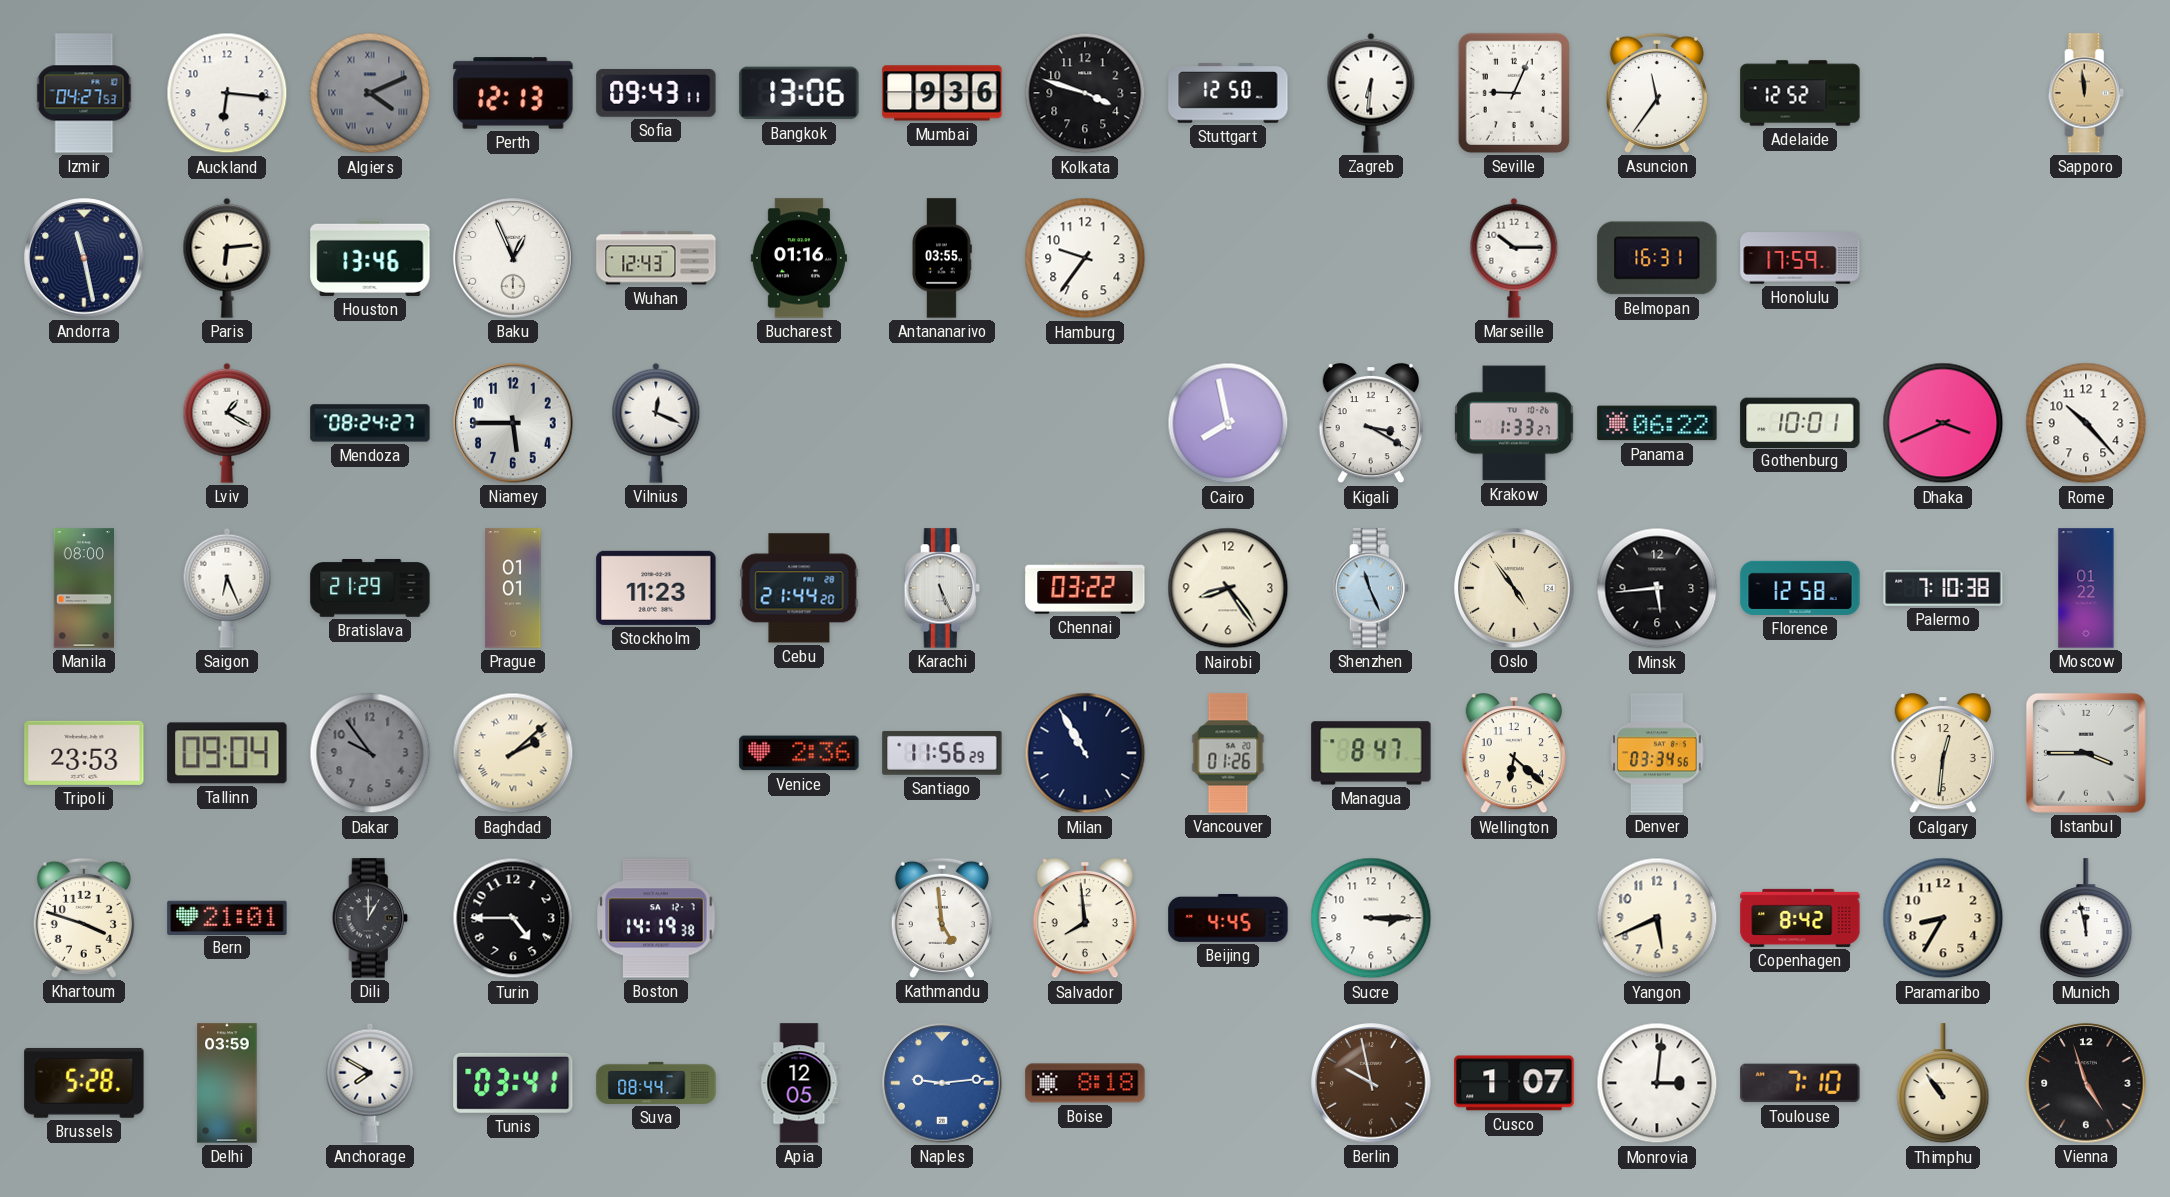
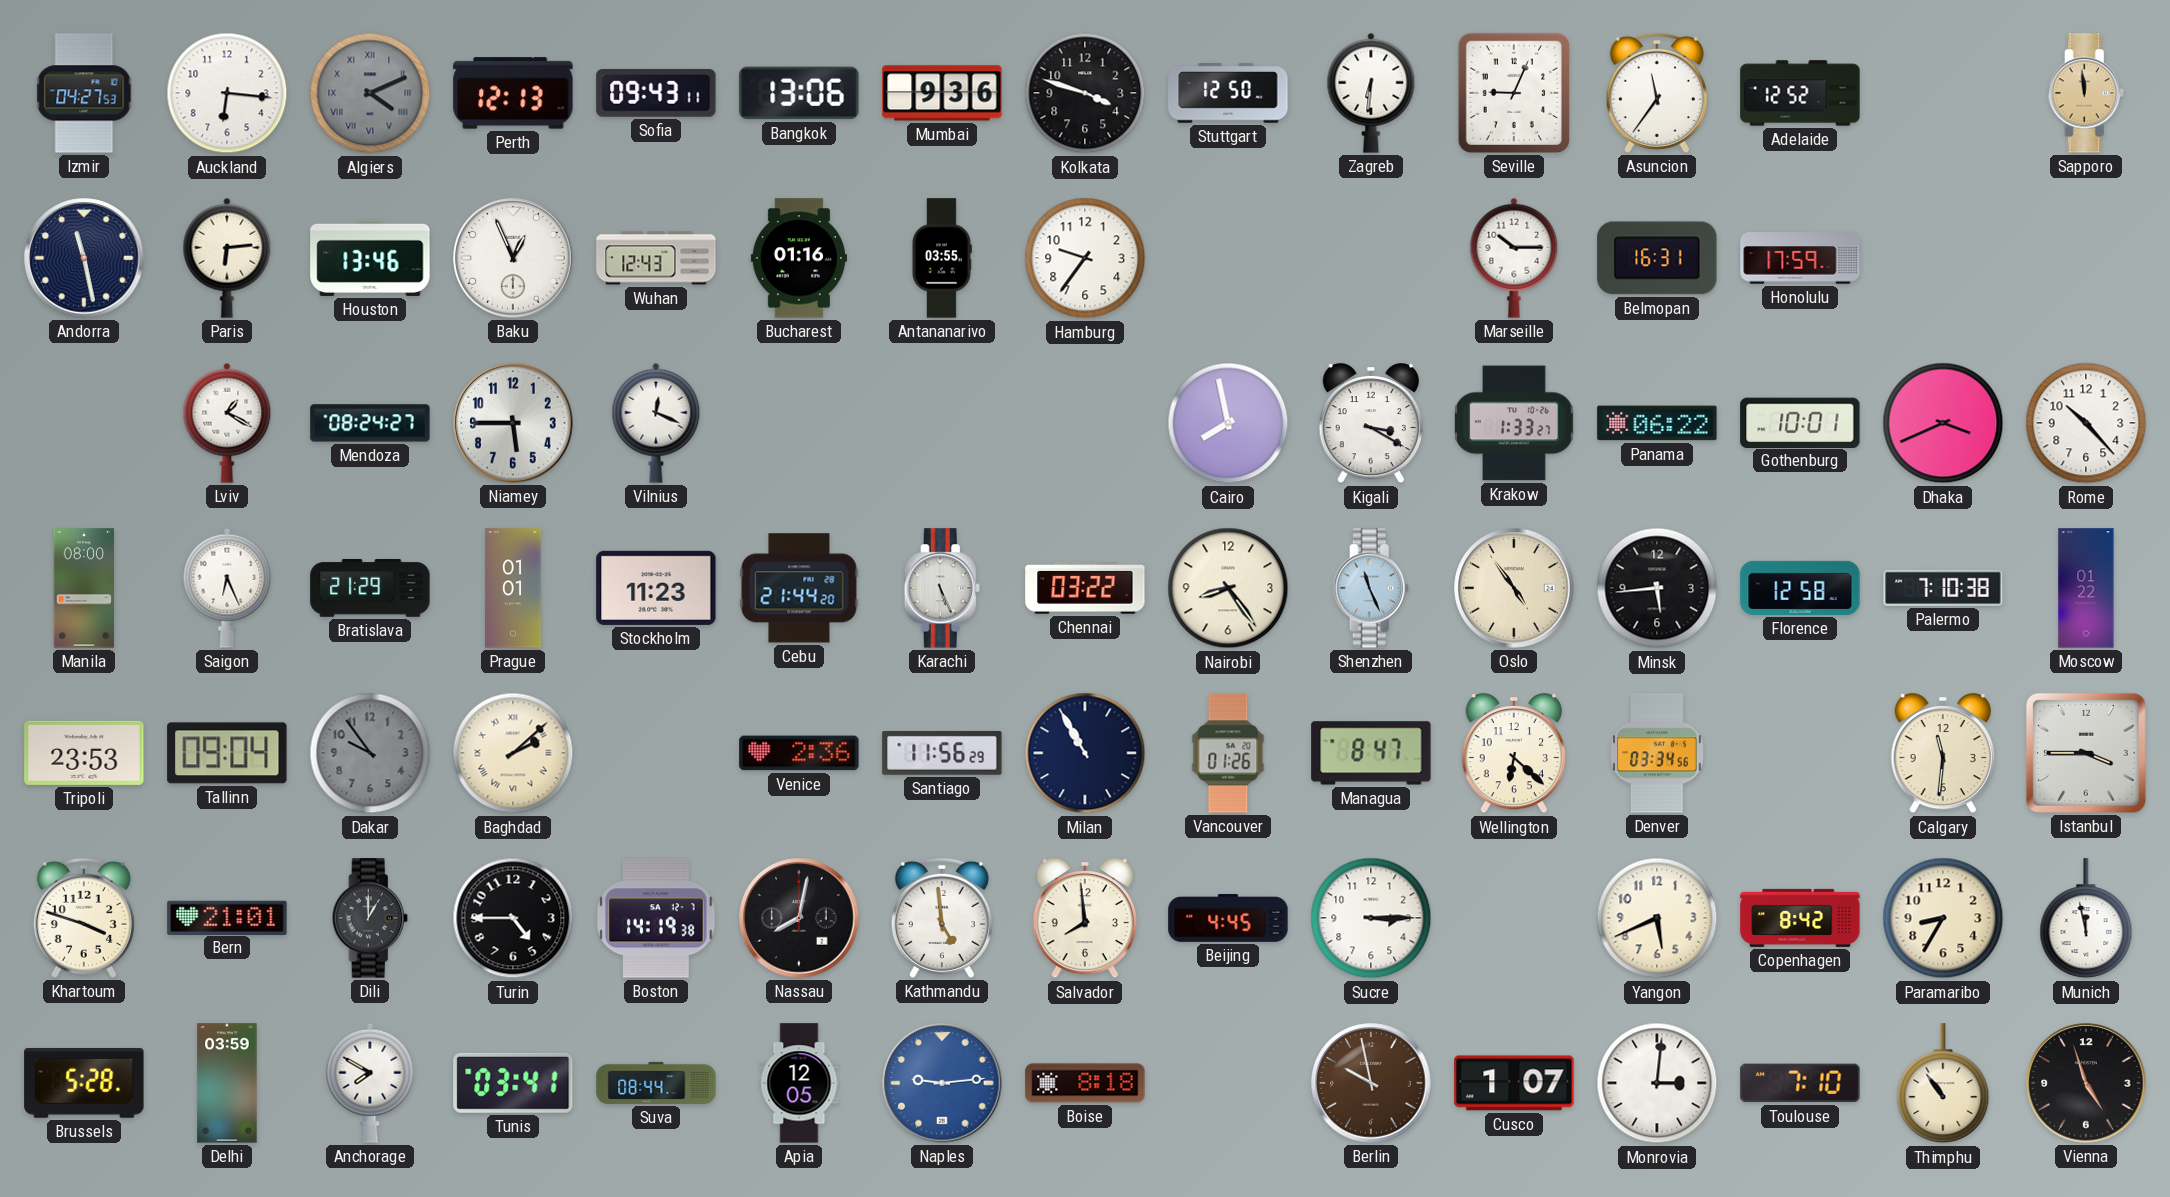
Calgary: 12:31 -> 11:31
Nassau: none -> 8:02
